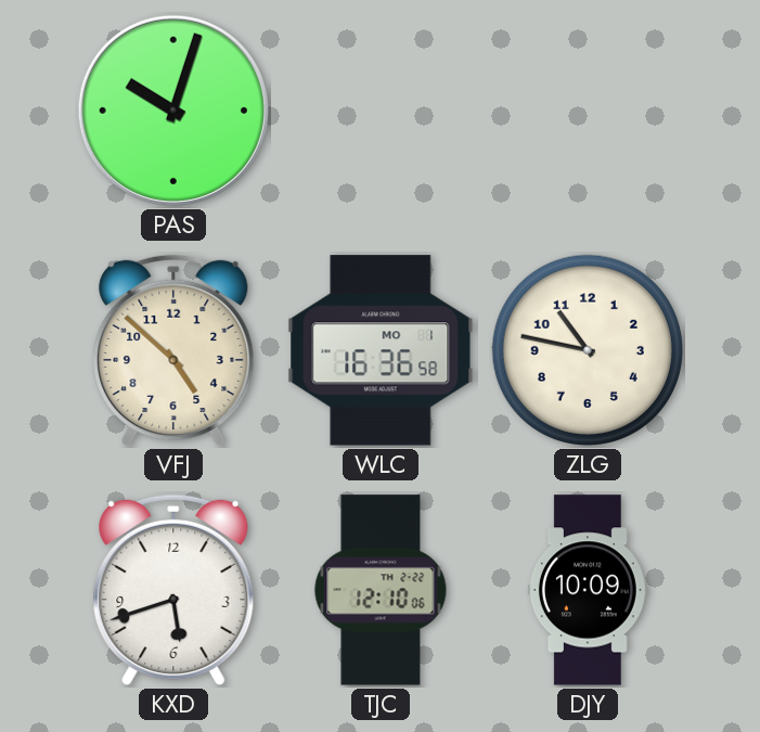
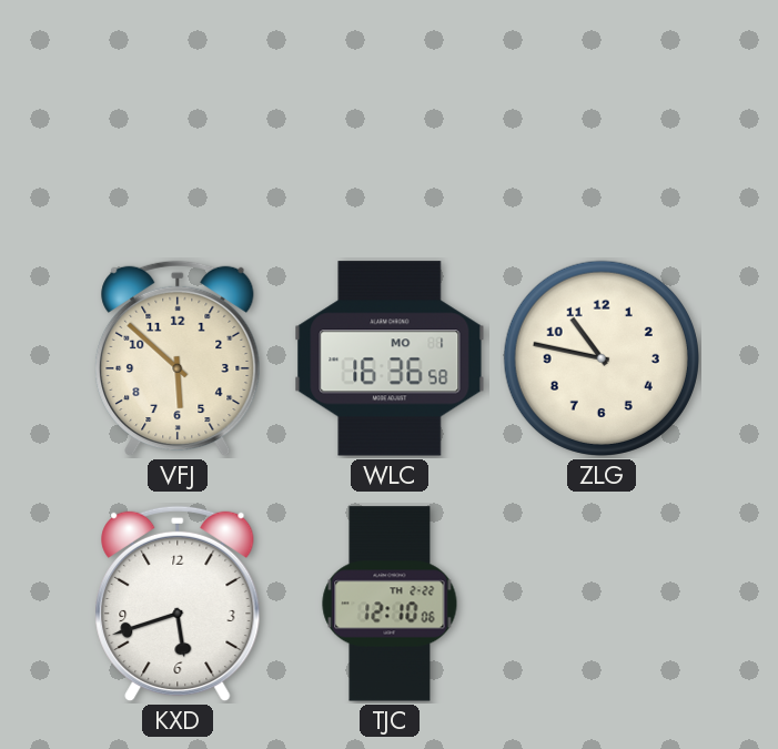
PAS: 10:03 -> none
VFJ: 4:52 -> 5:52
DJY: 10:09 -> none
